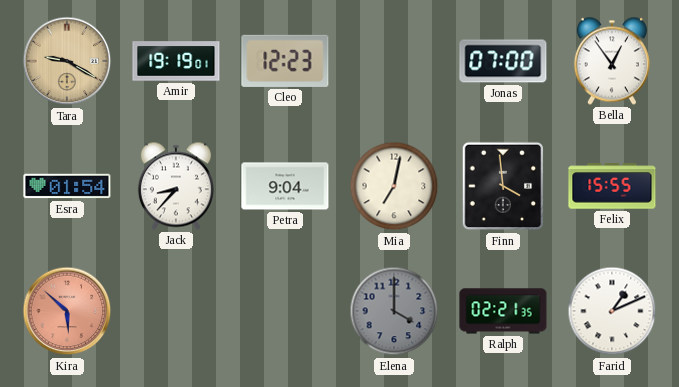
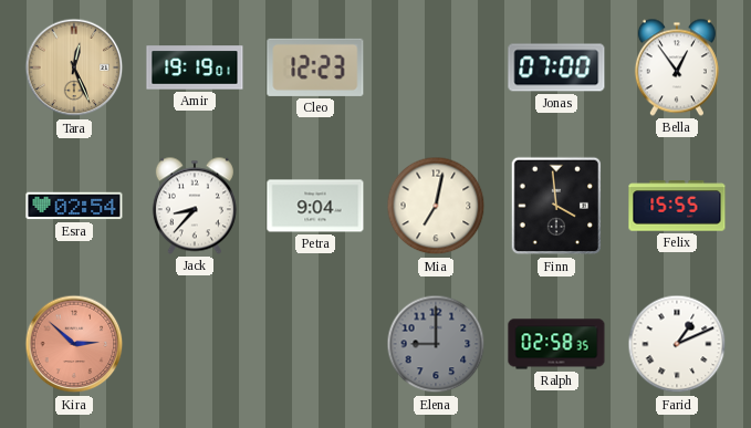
Tara: 9:20 -> 12:26
Esra: 01:54 -> 02:54
Kira: 5:52 -> 2:52
Elena: 4:00 -> 9:00
Ralph: 02:21 -> 02:58
